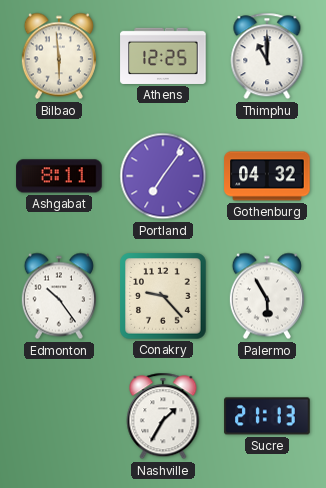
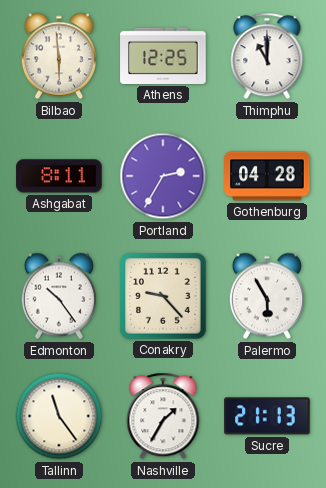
Portland: 7:06 -> 2:35
Gothenburg: 04:32 -> 04:28
Tallinn: none -> 11:24
